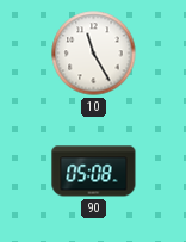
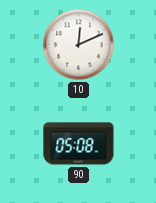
10: 11:25 -> 12:11
